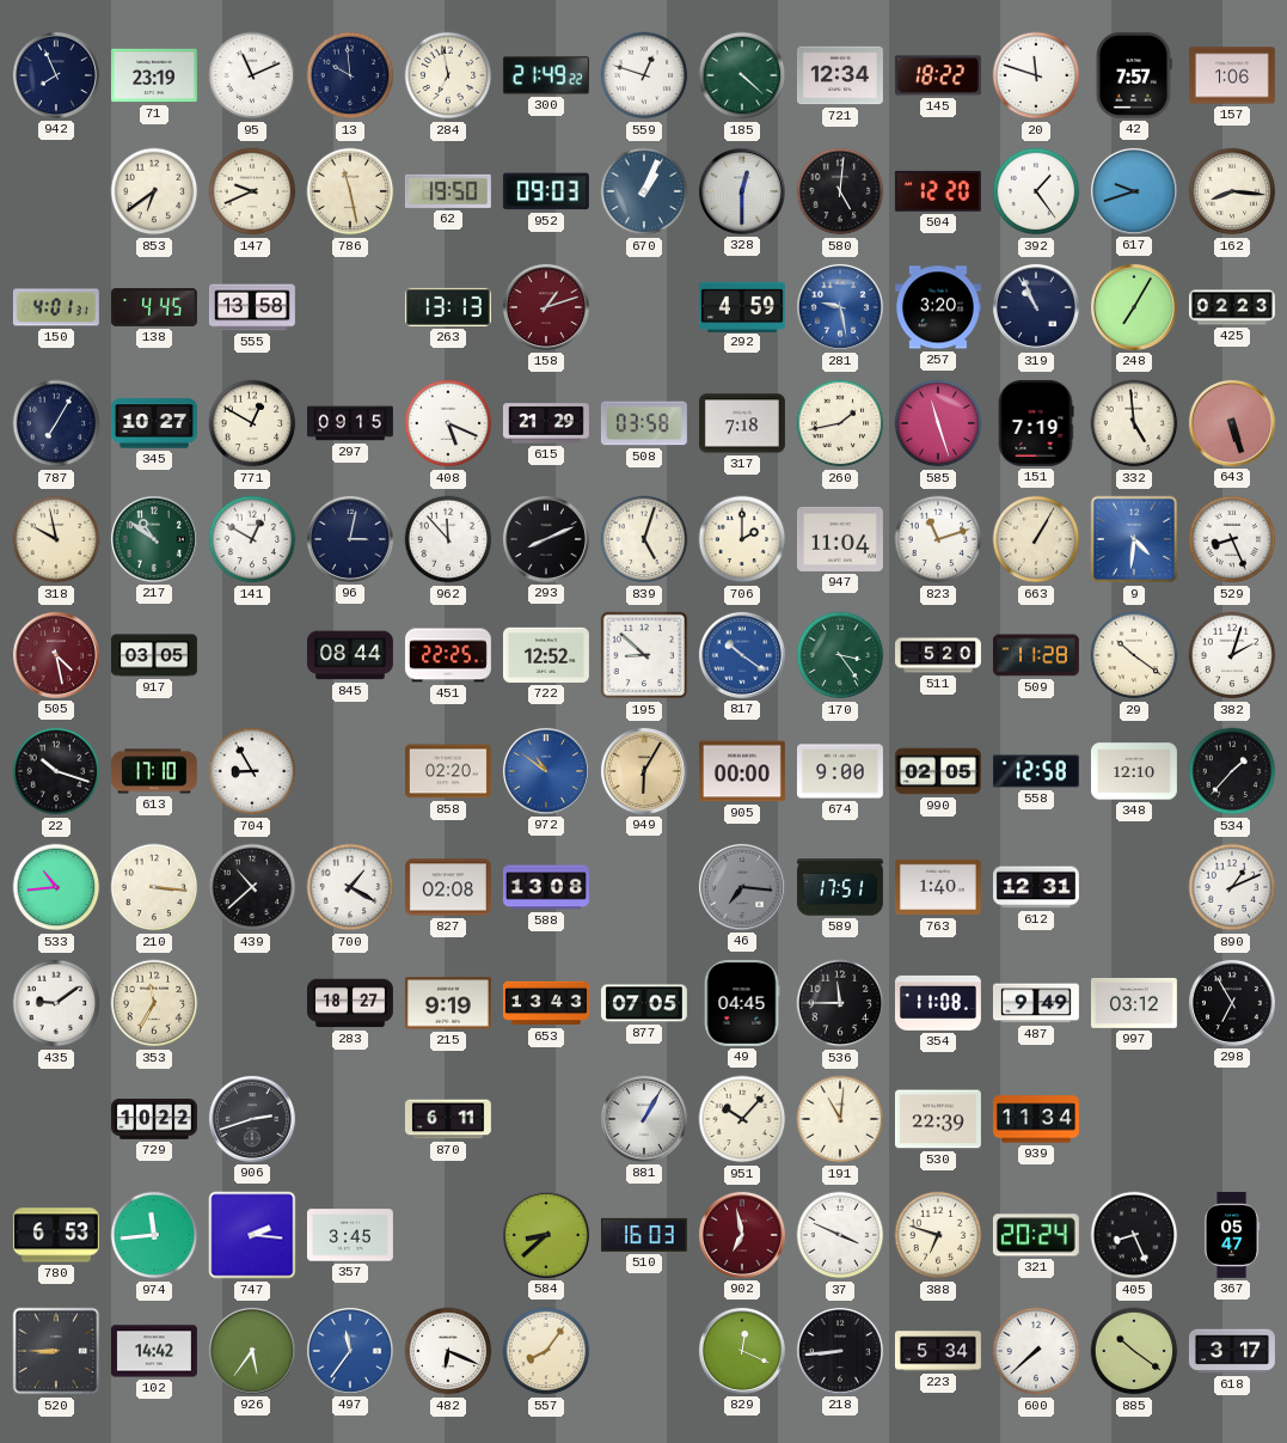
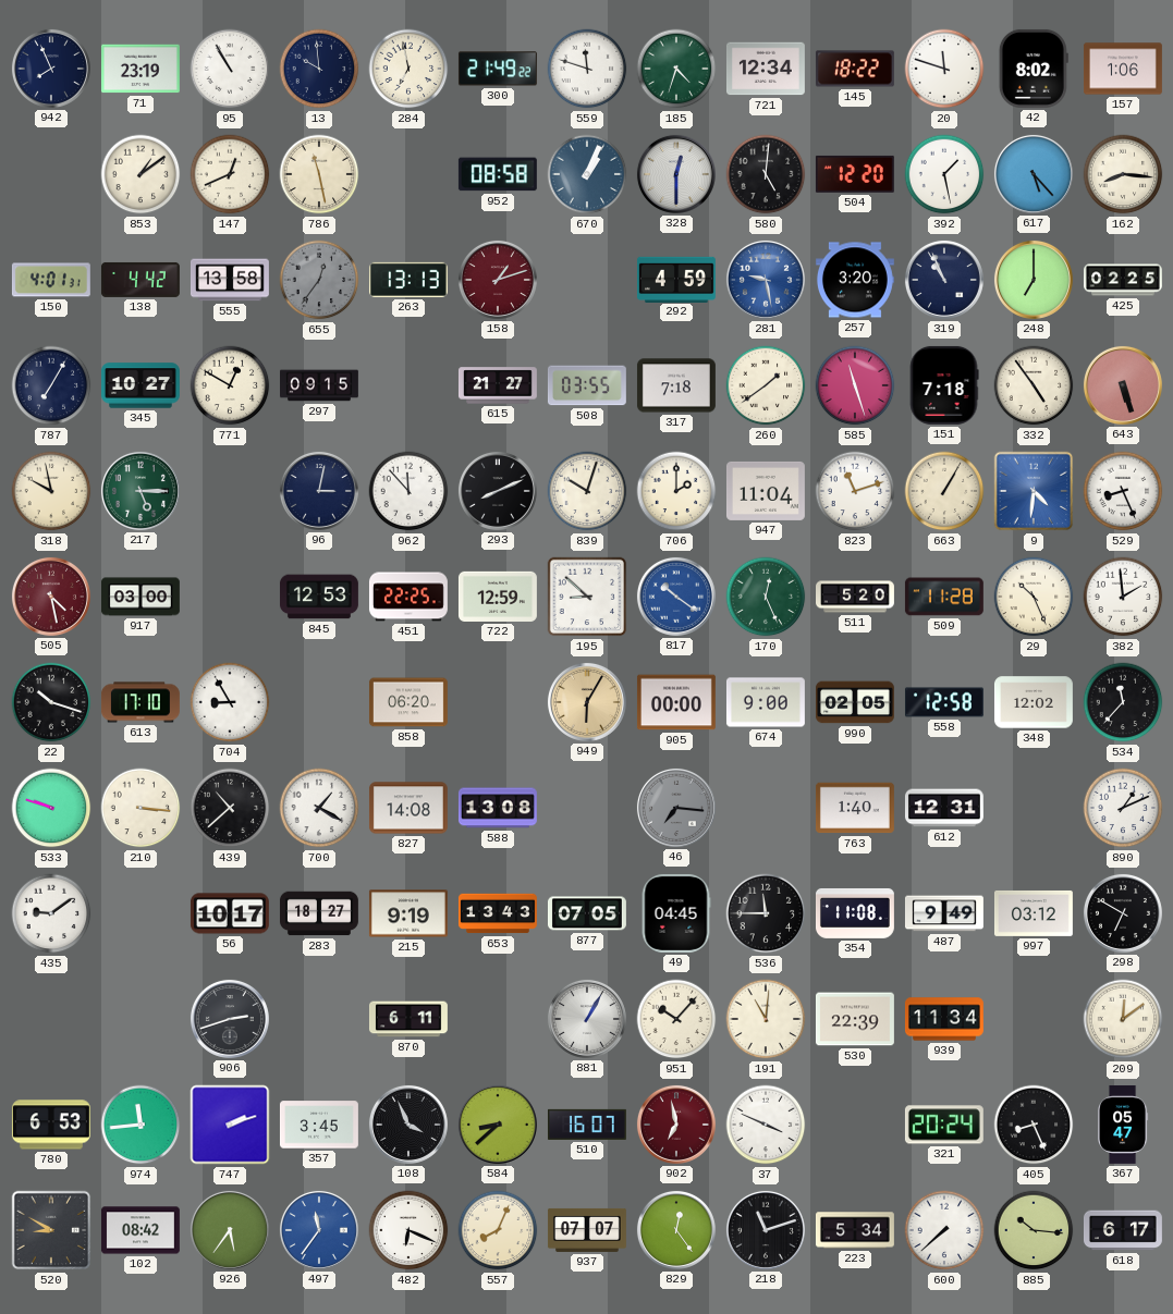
95: 11:11 -> 10:55
559: 12:48 -> 11:48
185: 4:22 -> 4:33
42: 7:57 -> 8:02
853: 6:39 -> 1:09
147: 9:41 -> 12:41
62: 19:50 -> none
952: 09:03 -> 08:58
392: 1:24 -> 1:28
617: 9:42 -> 5:23
138: 4:45 -> 4:42
655: none -> 12:36
248: 7:05 -> 7:00
425: 02:23 -> 02:25
408: 5:19 -> none
615: 21:29 -> 21:27
508: 03:58 -> 03:55
260: 1:43 -> 1:39
151: 7:19 -> 7:18
332: 4:59 -> 4:54
217: 10:51 -> 5:15
141: 12:50 -> none
839: 5:03 -> 10:03
917: 03:05 -> 03:00
845: 08:44 -> 12:53
722: 12:52 -> 12:59
170: 3:24 -> 12:26
29: 10:21 -> 10:26
382: 2:03 -> 1:59
858: 02:20 -> 06:20
972: 10:51 -> none
348: 12:10 -> 12:02
534: 1:37 -> 11:37
533: 10:44 -> 9:48
827: 02:08 -> 14:08
589: 17:51 -> none
353: 11:35 -> none
56: none -> 10:17
298: 6:55 -> 6:50
729: 10:22 -> none
209: none -> 12:09
747: 2:16 -> 2:12
108: none -> 3:56
510: 16:03 -> 16:07
388: 6:48 -> none
520: 8:45 -> 8:50
102: 14:42 -> 08:42
557: 8:06 -> 8:04
937: none -> 07:07
829: 12:19 -> 12:24
218: 8:44 -> 11:12
885: 10:21 -> 10:16
618: 3:17 -> 6:17
